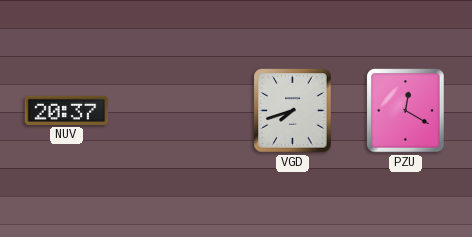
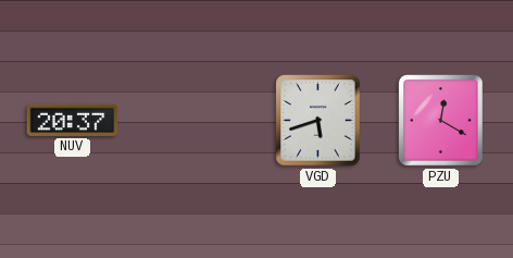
VGD: 7:42 -> 5:42
